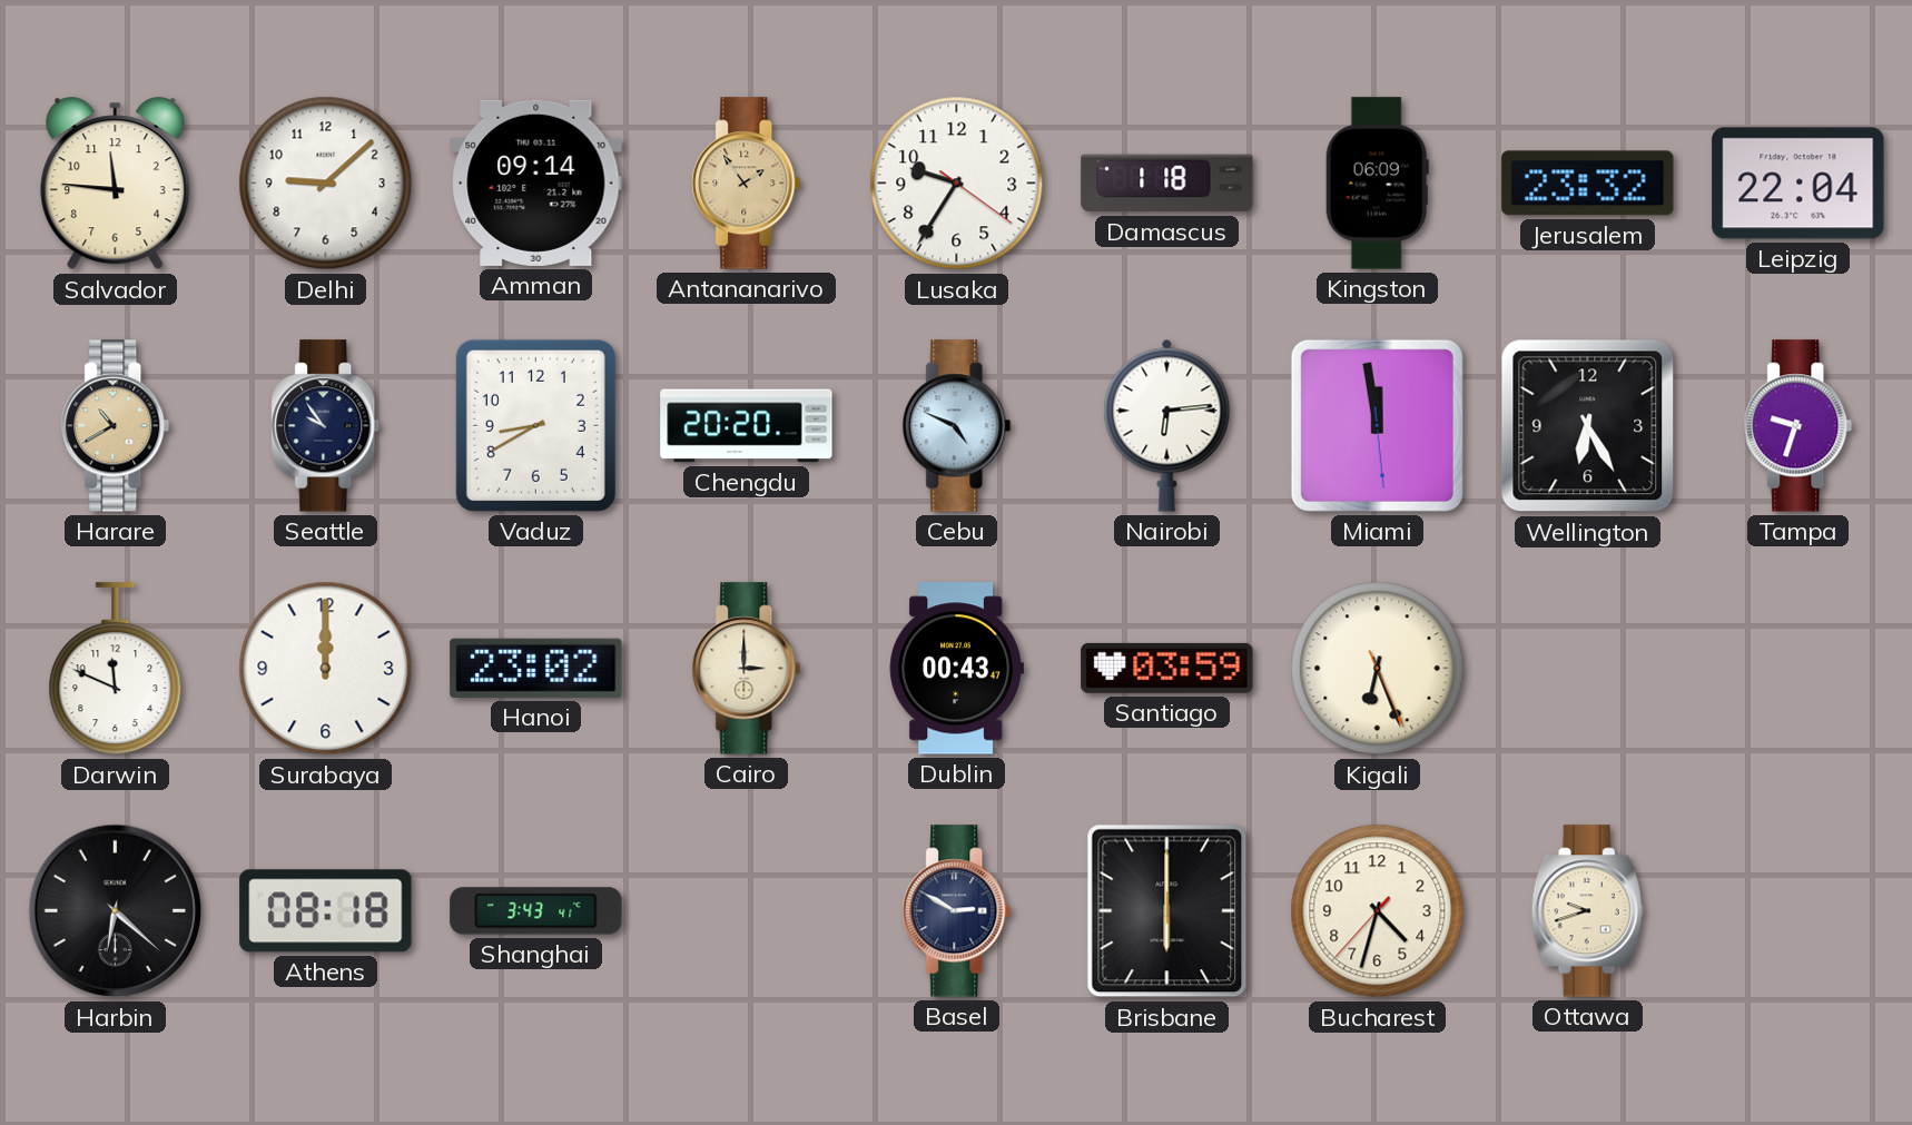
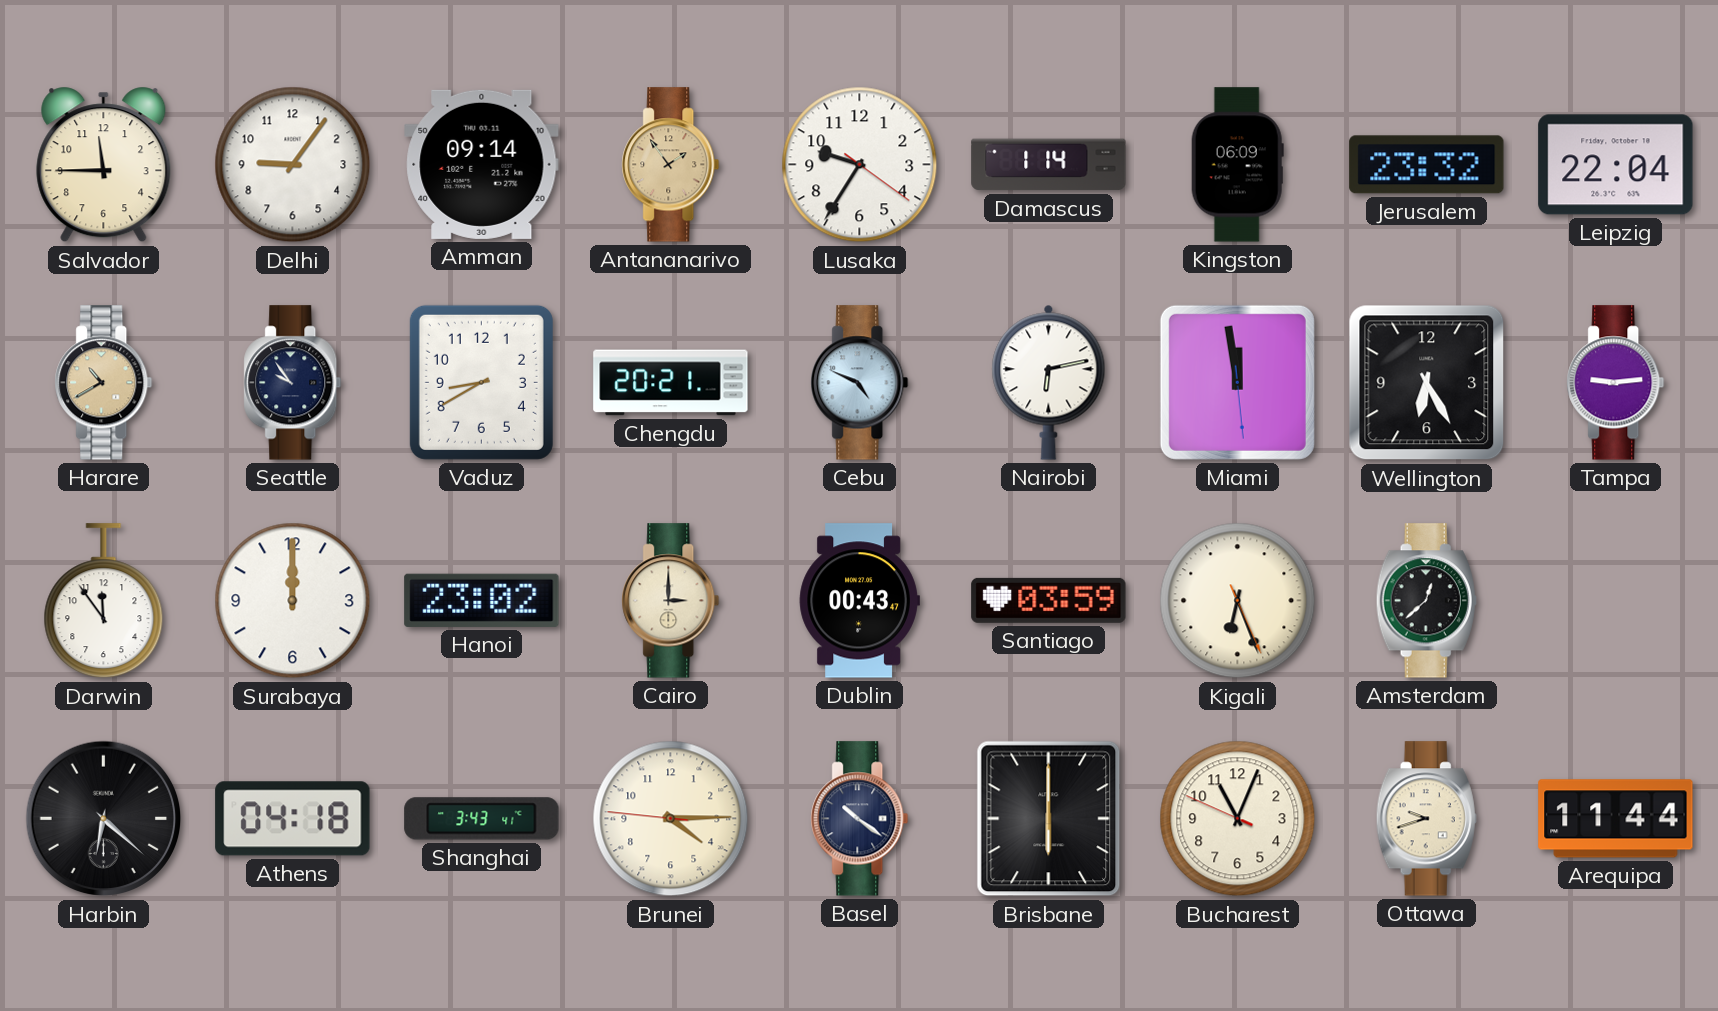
Salvador: 11:46 -> 11:45
Delhi: 9:08 -> 9:06
Damascus: 1:18 -> 1:14
Chengdu: 20:20 -> 20:21
Nairobi: 6:14 -> 6:13
Tampa: 9:33 -> 9:14
Darwin: 11:49 -> 11:54
Amsterdam: none -> 12:38
Athens: 08:18 -> 04:18
Brunei: none -> 4:14
Basel: 2:50 -> 10:21
Bucharest: 4:32 -> 11:03
Arequipa: none -> 11:44
